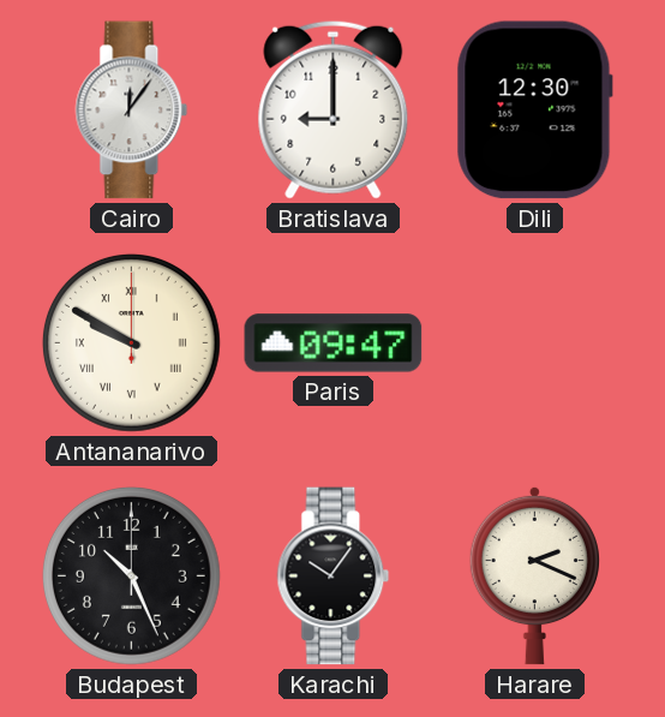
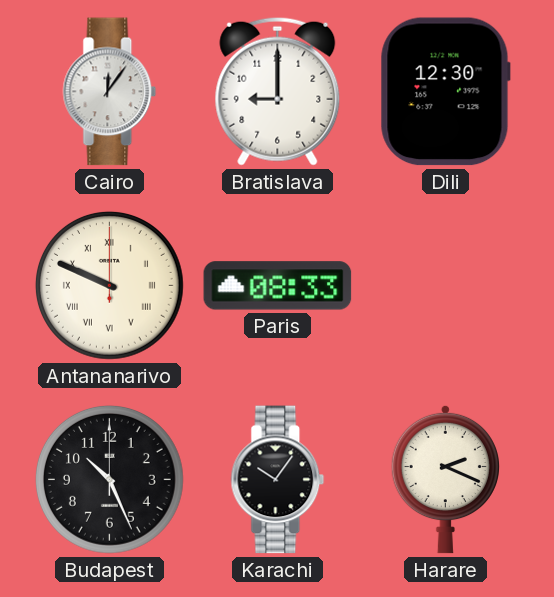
Antananarivo: 9:50 -> 9:49
Paris: 09:47 -> 08:33
